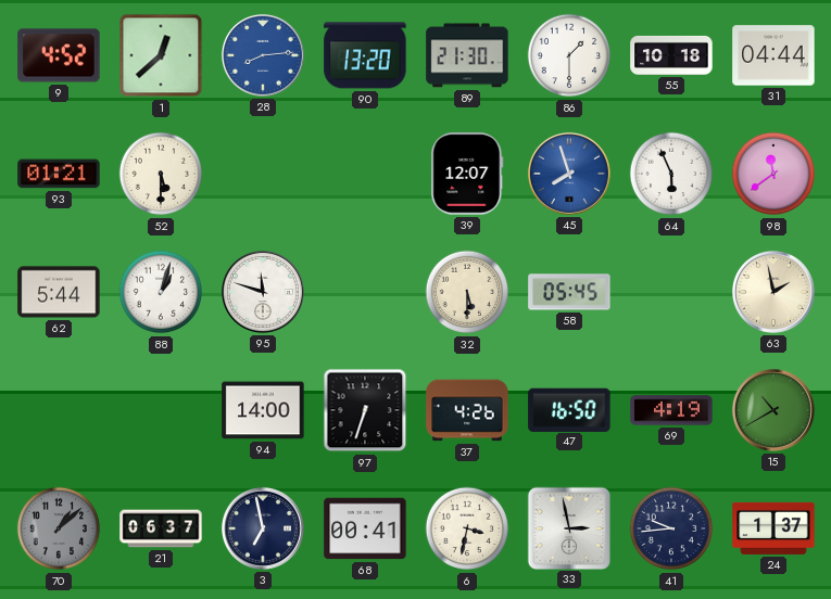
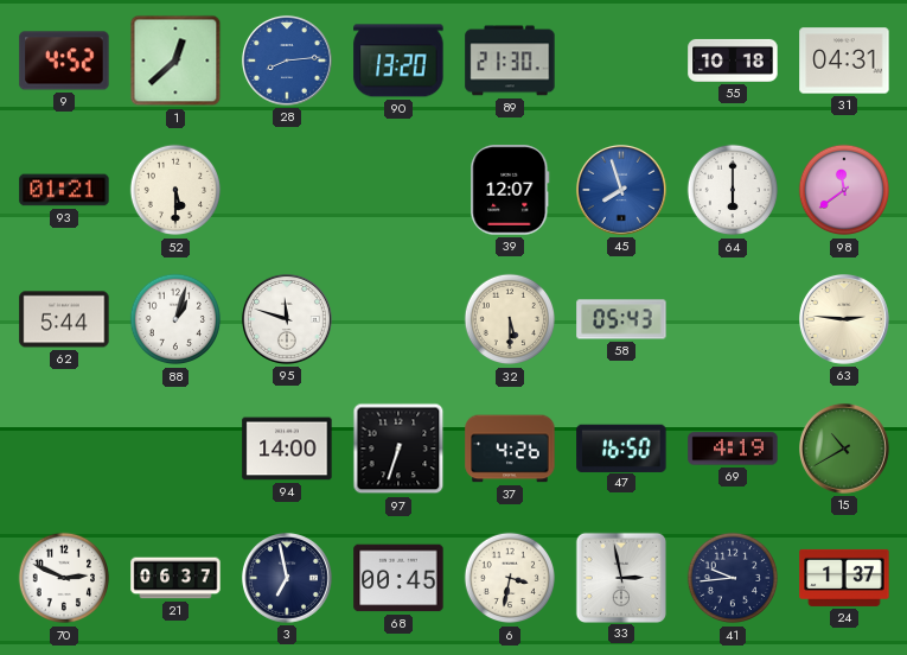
86: 1:30 -> none
31: 04:44 -> 04:31
64: 5:56 -> 6:00
58: 05:45 -> 05:43
63: 1:58 -> 2:46
70: 1:08 -> 2:49
70 dial: grey -> white
68: 00:41 -> 00:45
